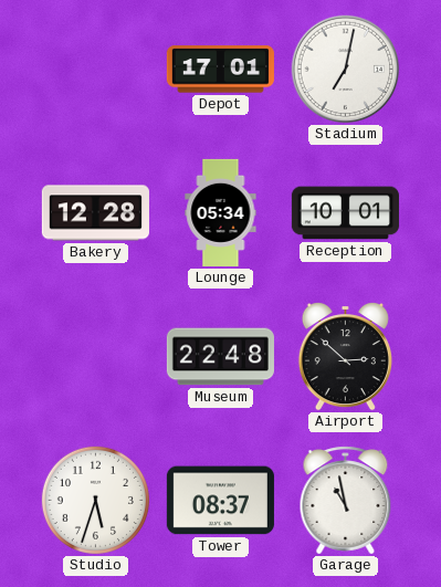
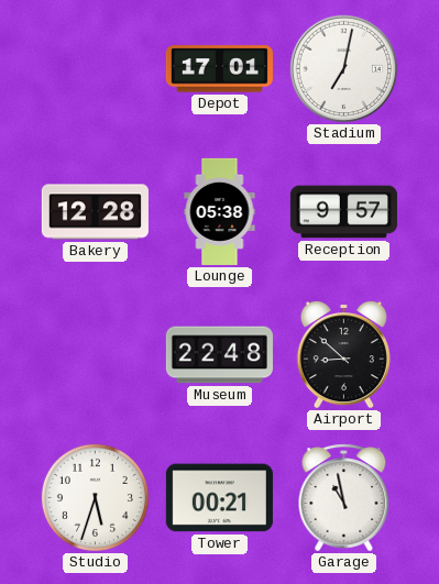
Lounge: 05:34 -> 05:38
Reception: 10:01 -> 9:57
Airport: 2:52 -> 8:52
Tower: 08:37 -> 00:21
